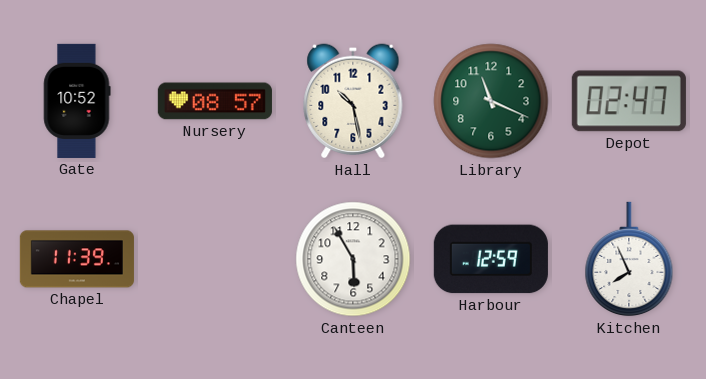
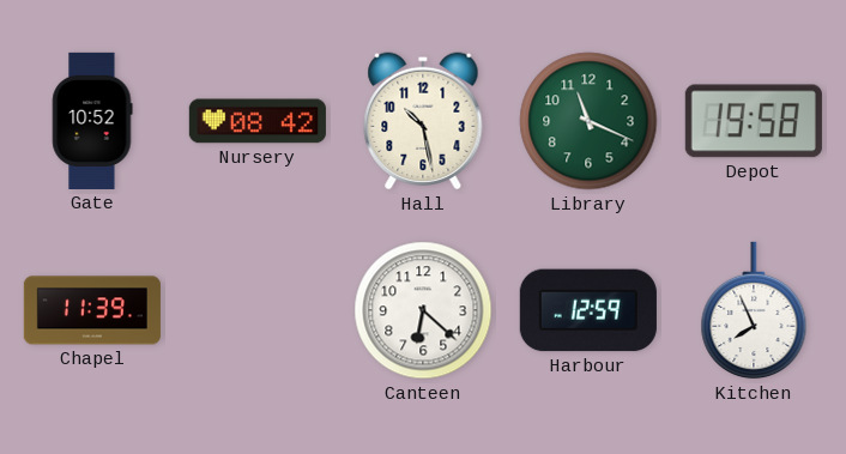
Nursery: 08:57 -> 08:42
Depot: 02:47 -> 19:58
Canteen: 5:55 -> 6:22
